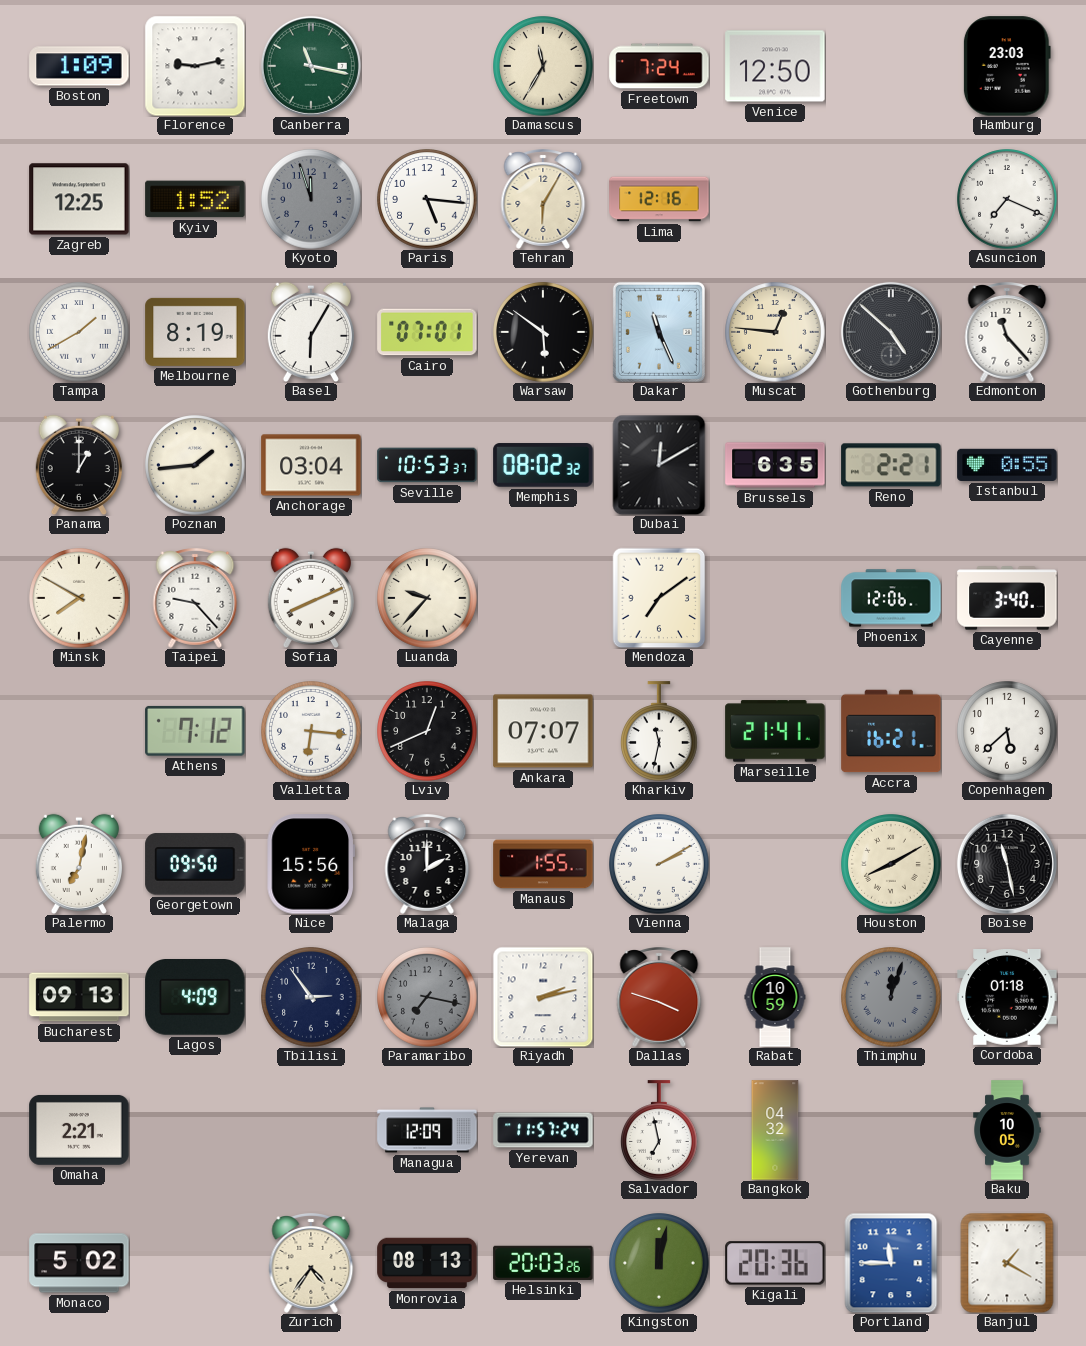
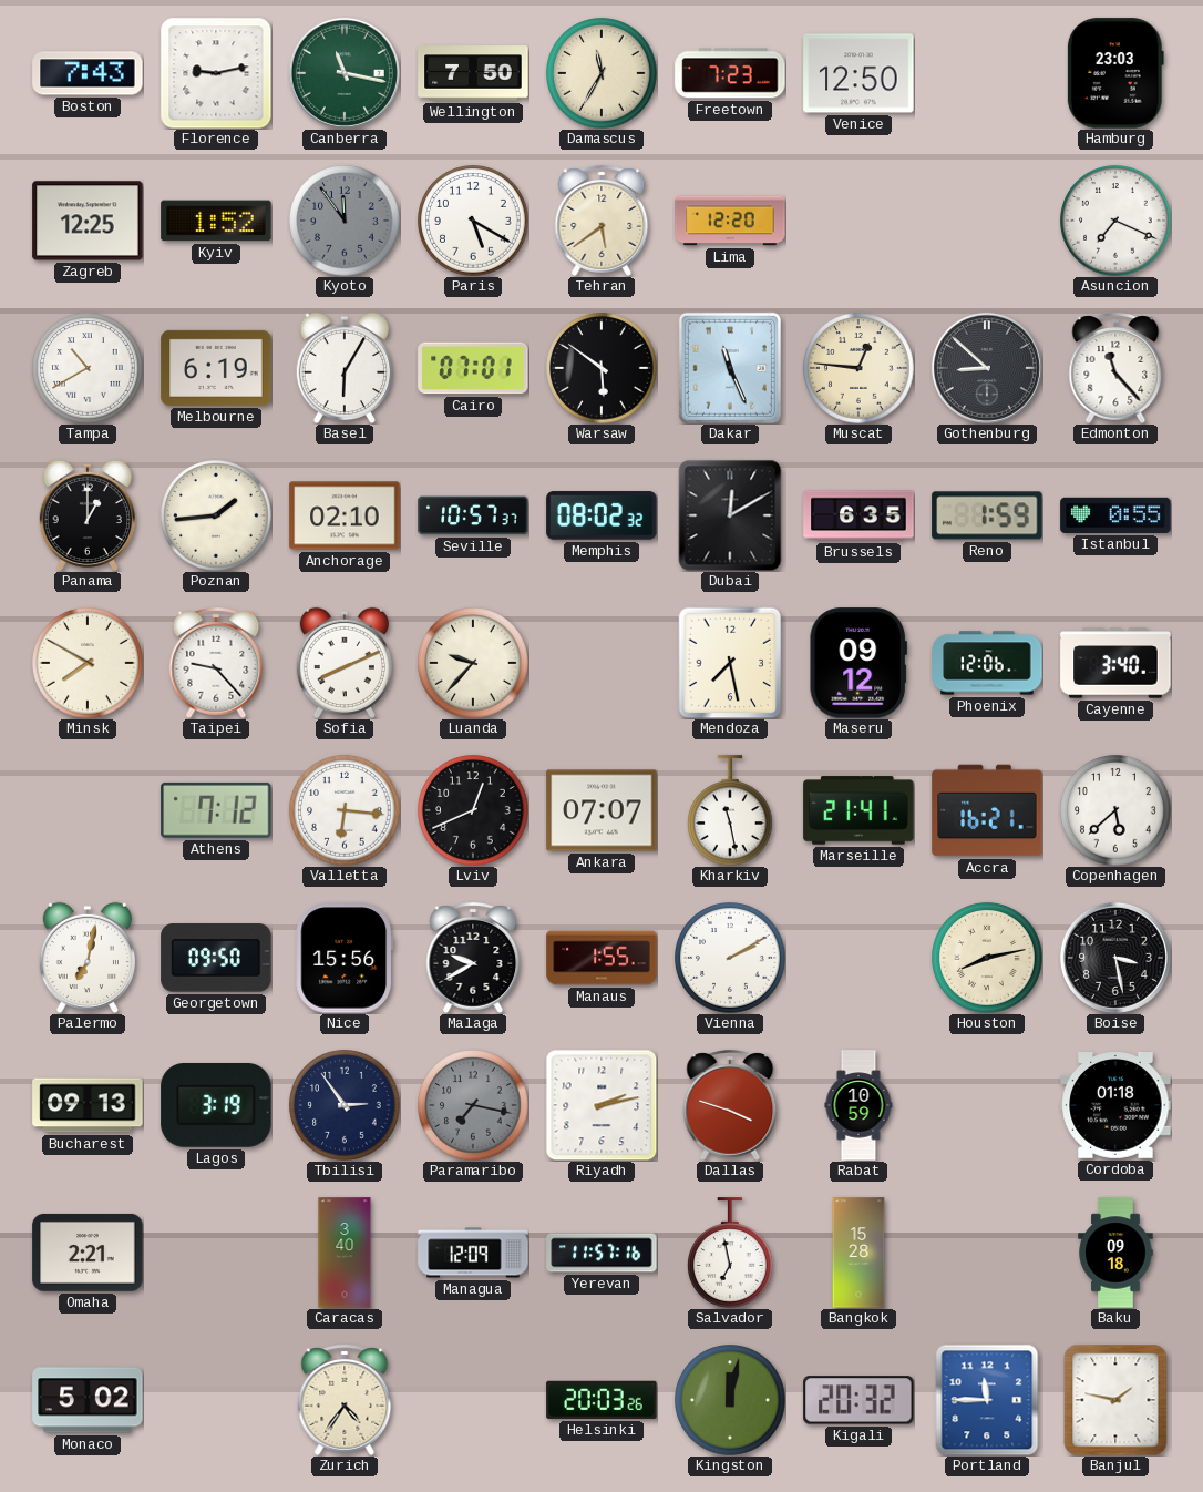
Boston: 1:09 -> 7:43
Wellington: none -> 7:50
Freetown: 7:24 -> 7:23
Kyoto: 11:57 -> 11:54
Paris: 5:16 -> 5:20
Tehran: 6:05 -> 5:39
Lima: 12:16 -> 12:20
Tampa: 1:40 -> 10:40
Melbourne: 8:19 -> 6:19
Gothenburg: 4:52 -> 8:52
Anchorage: 03:04 -> 02:10
Seville: 10:53 -> 10:57
Reno: 2:21 -> 1:59
Mendoza: 7:09 -> 7:28
Maseru: none -> 09:12
Kharkiv: 11:32 -> 11:28
Malaga: 2:00 -> 9:40
Houston: 8:10 -> 8:13
Boise: 11:28 -> 3:28
Lagos: 4:09 -> 3:19
Thimphu: 12:03 -> none
Caracas: none -> 3:40
Yerevan: 11:57:24 -> 11:57:16
Bangkok: 04:32 -> 15:28
Baku: 10:05 -> 09:18
Monrovia: 08:13 -> none
Kigali: 20:36 -> 20:32
Banjul: 1:20 -> 1:47
